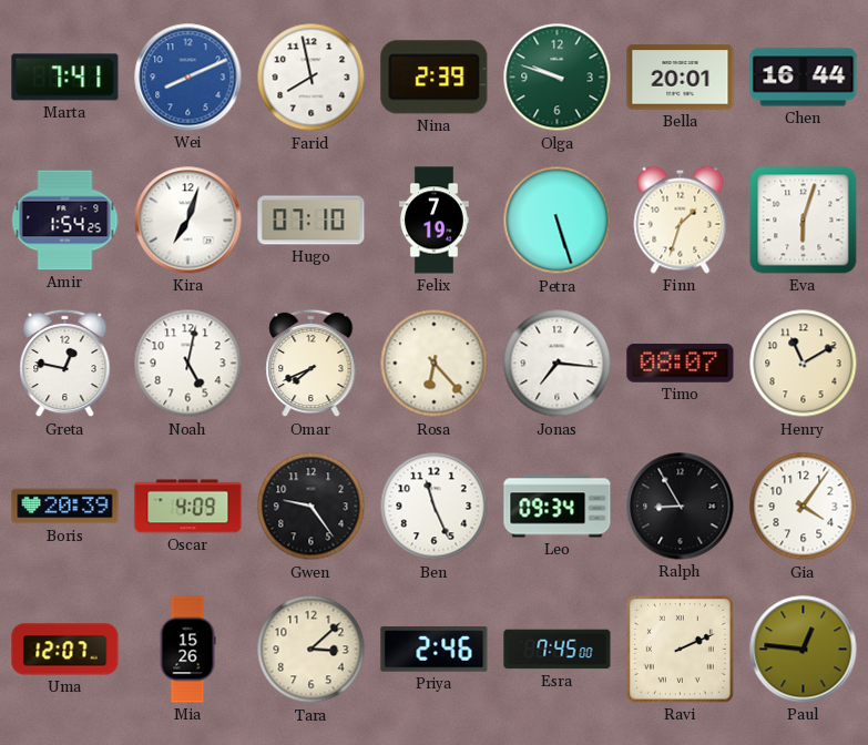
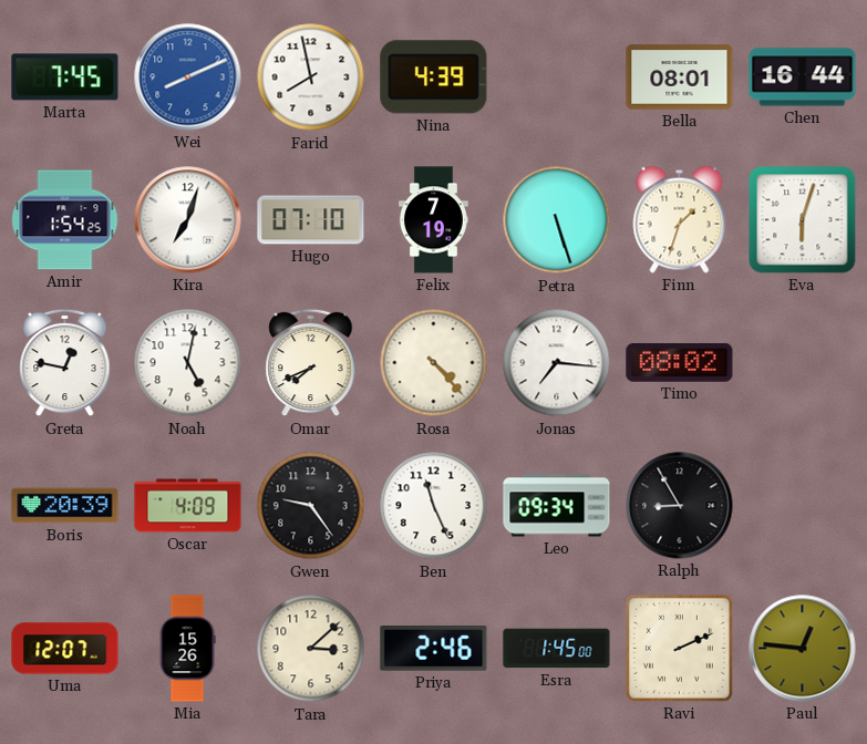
Marta: 7:41 -> 7:45
Nina: 2:39 -> 4:39
Olga: 9:48 -> none
Bella: 20:01 -> 08:01
Rosa: 6:23 -> 4:23
Timo: 08:07 -> 08:02
Henry: 11:10 -> none
Gia: 4:06 -> none
Esra: 7:45 -> 1:45
